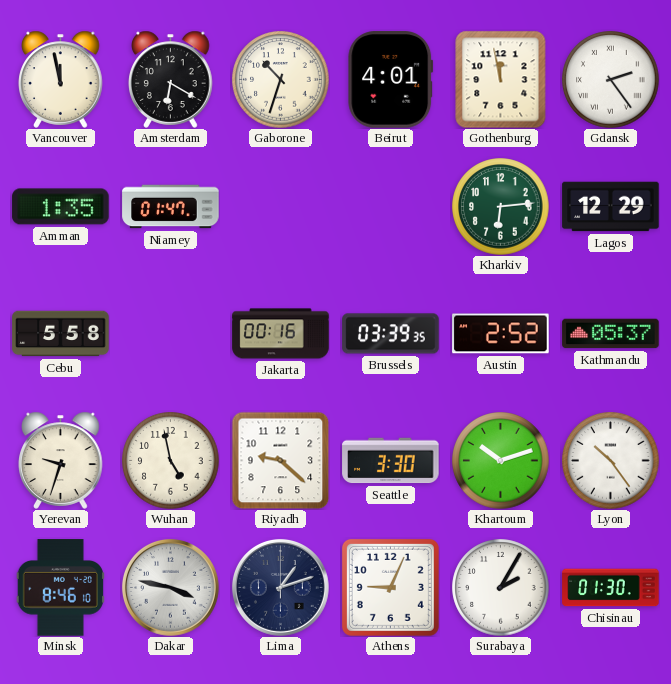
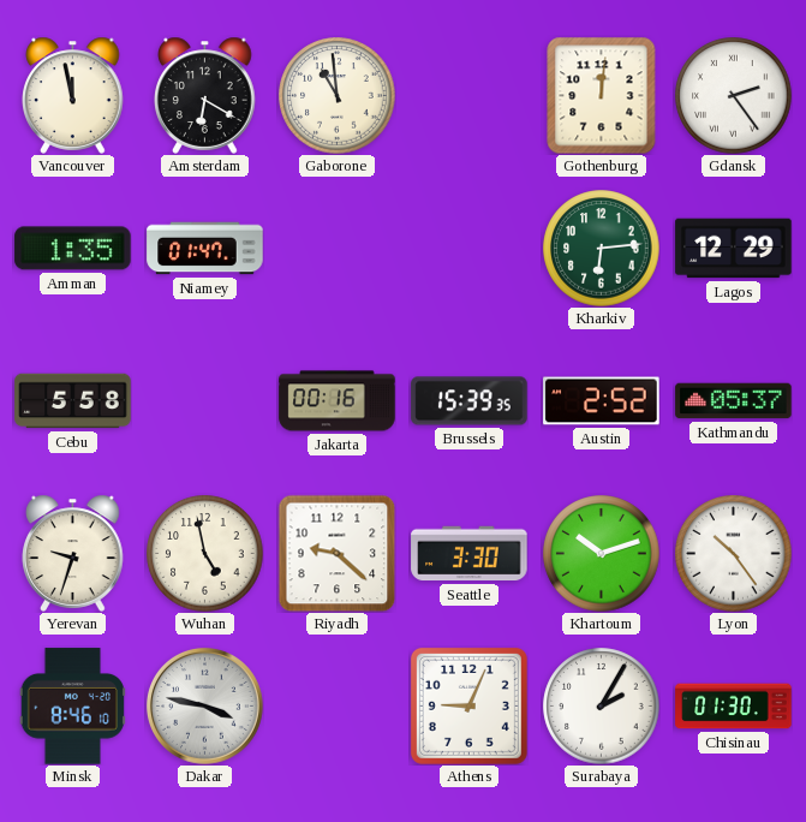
Gaborone: 10:33 -> 10:59
Beirut: 4:01 -> none
Gothenburg: 11:58 -> 12:01
Brussels: 03:39 -> 15:39
Lima: 1:12 -> none
